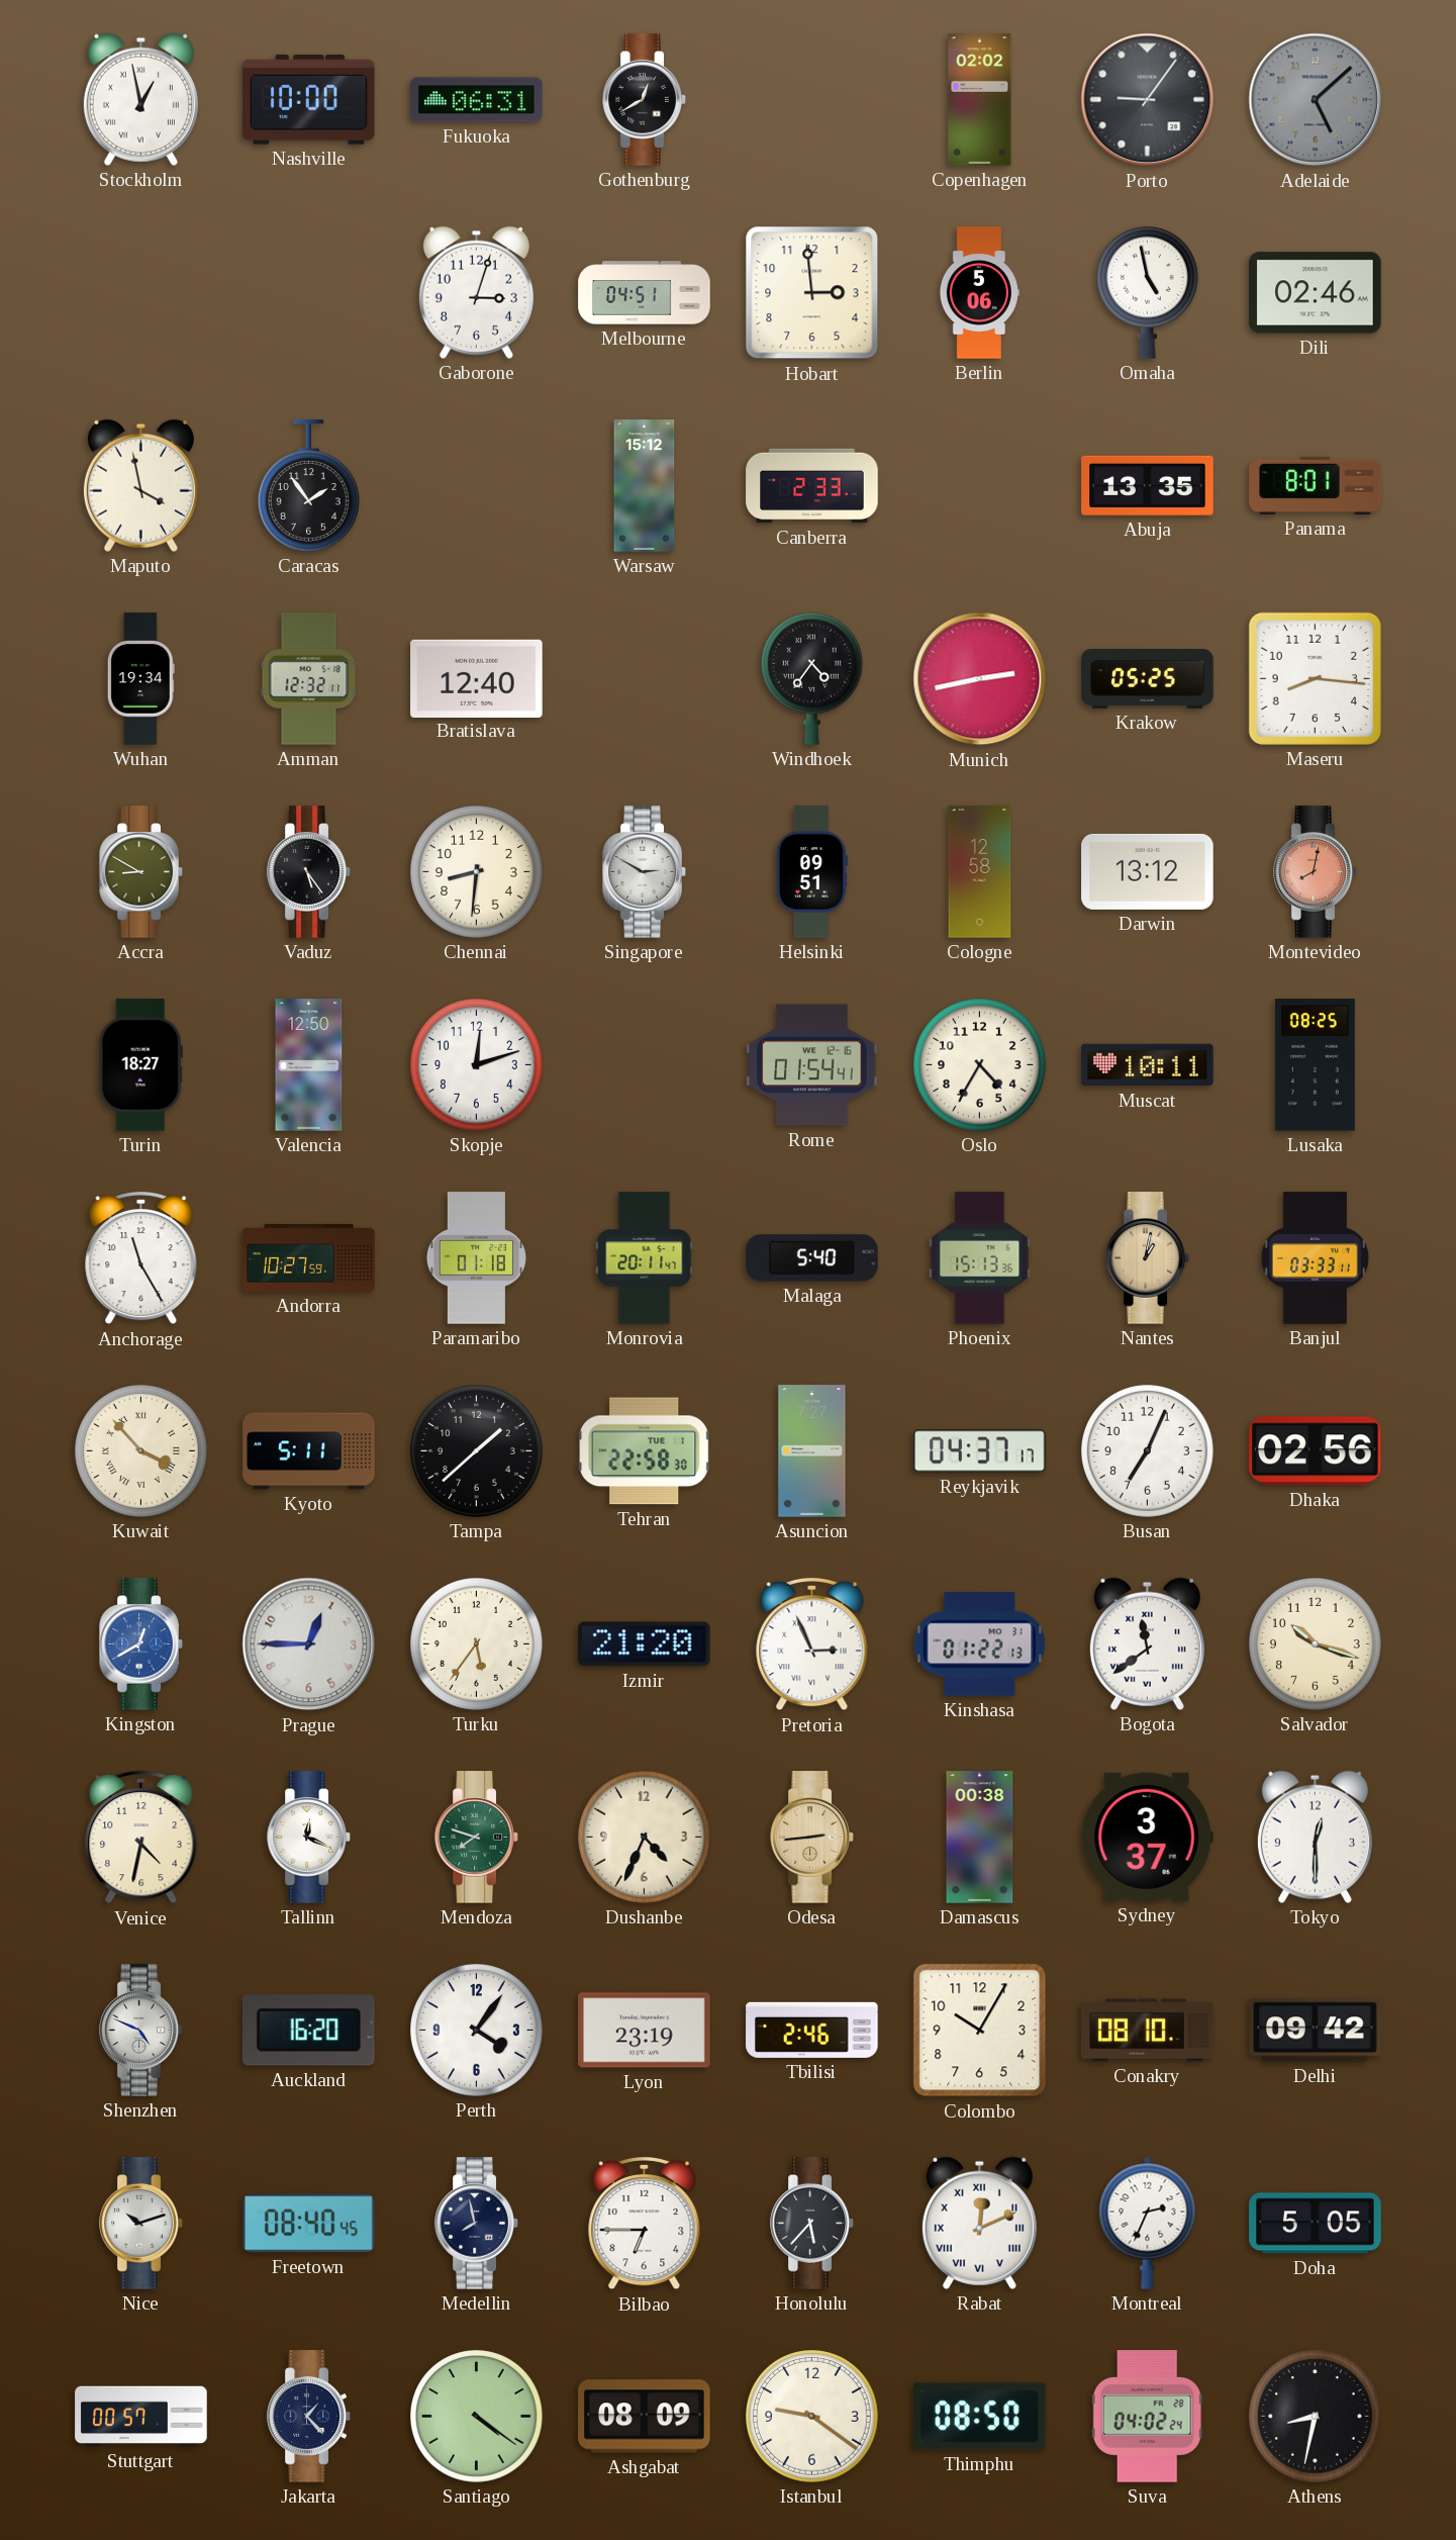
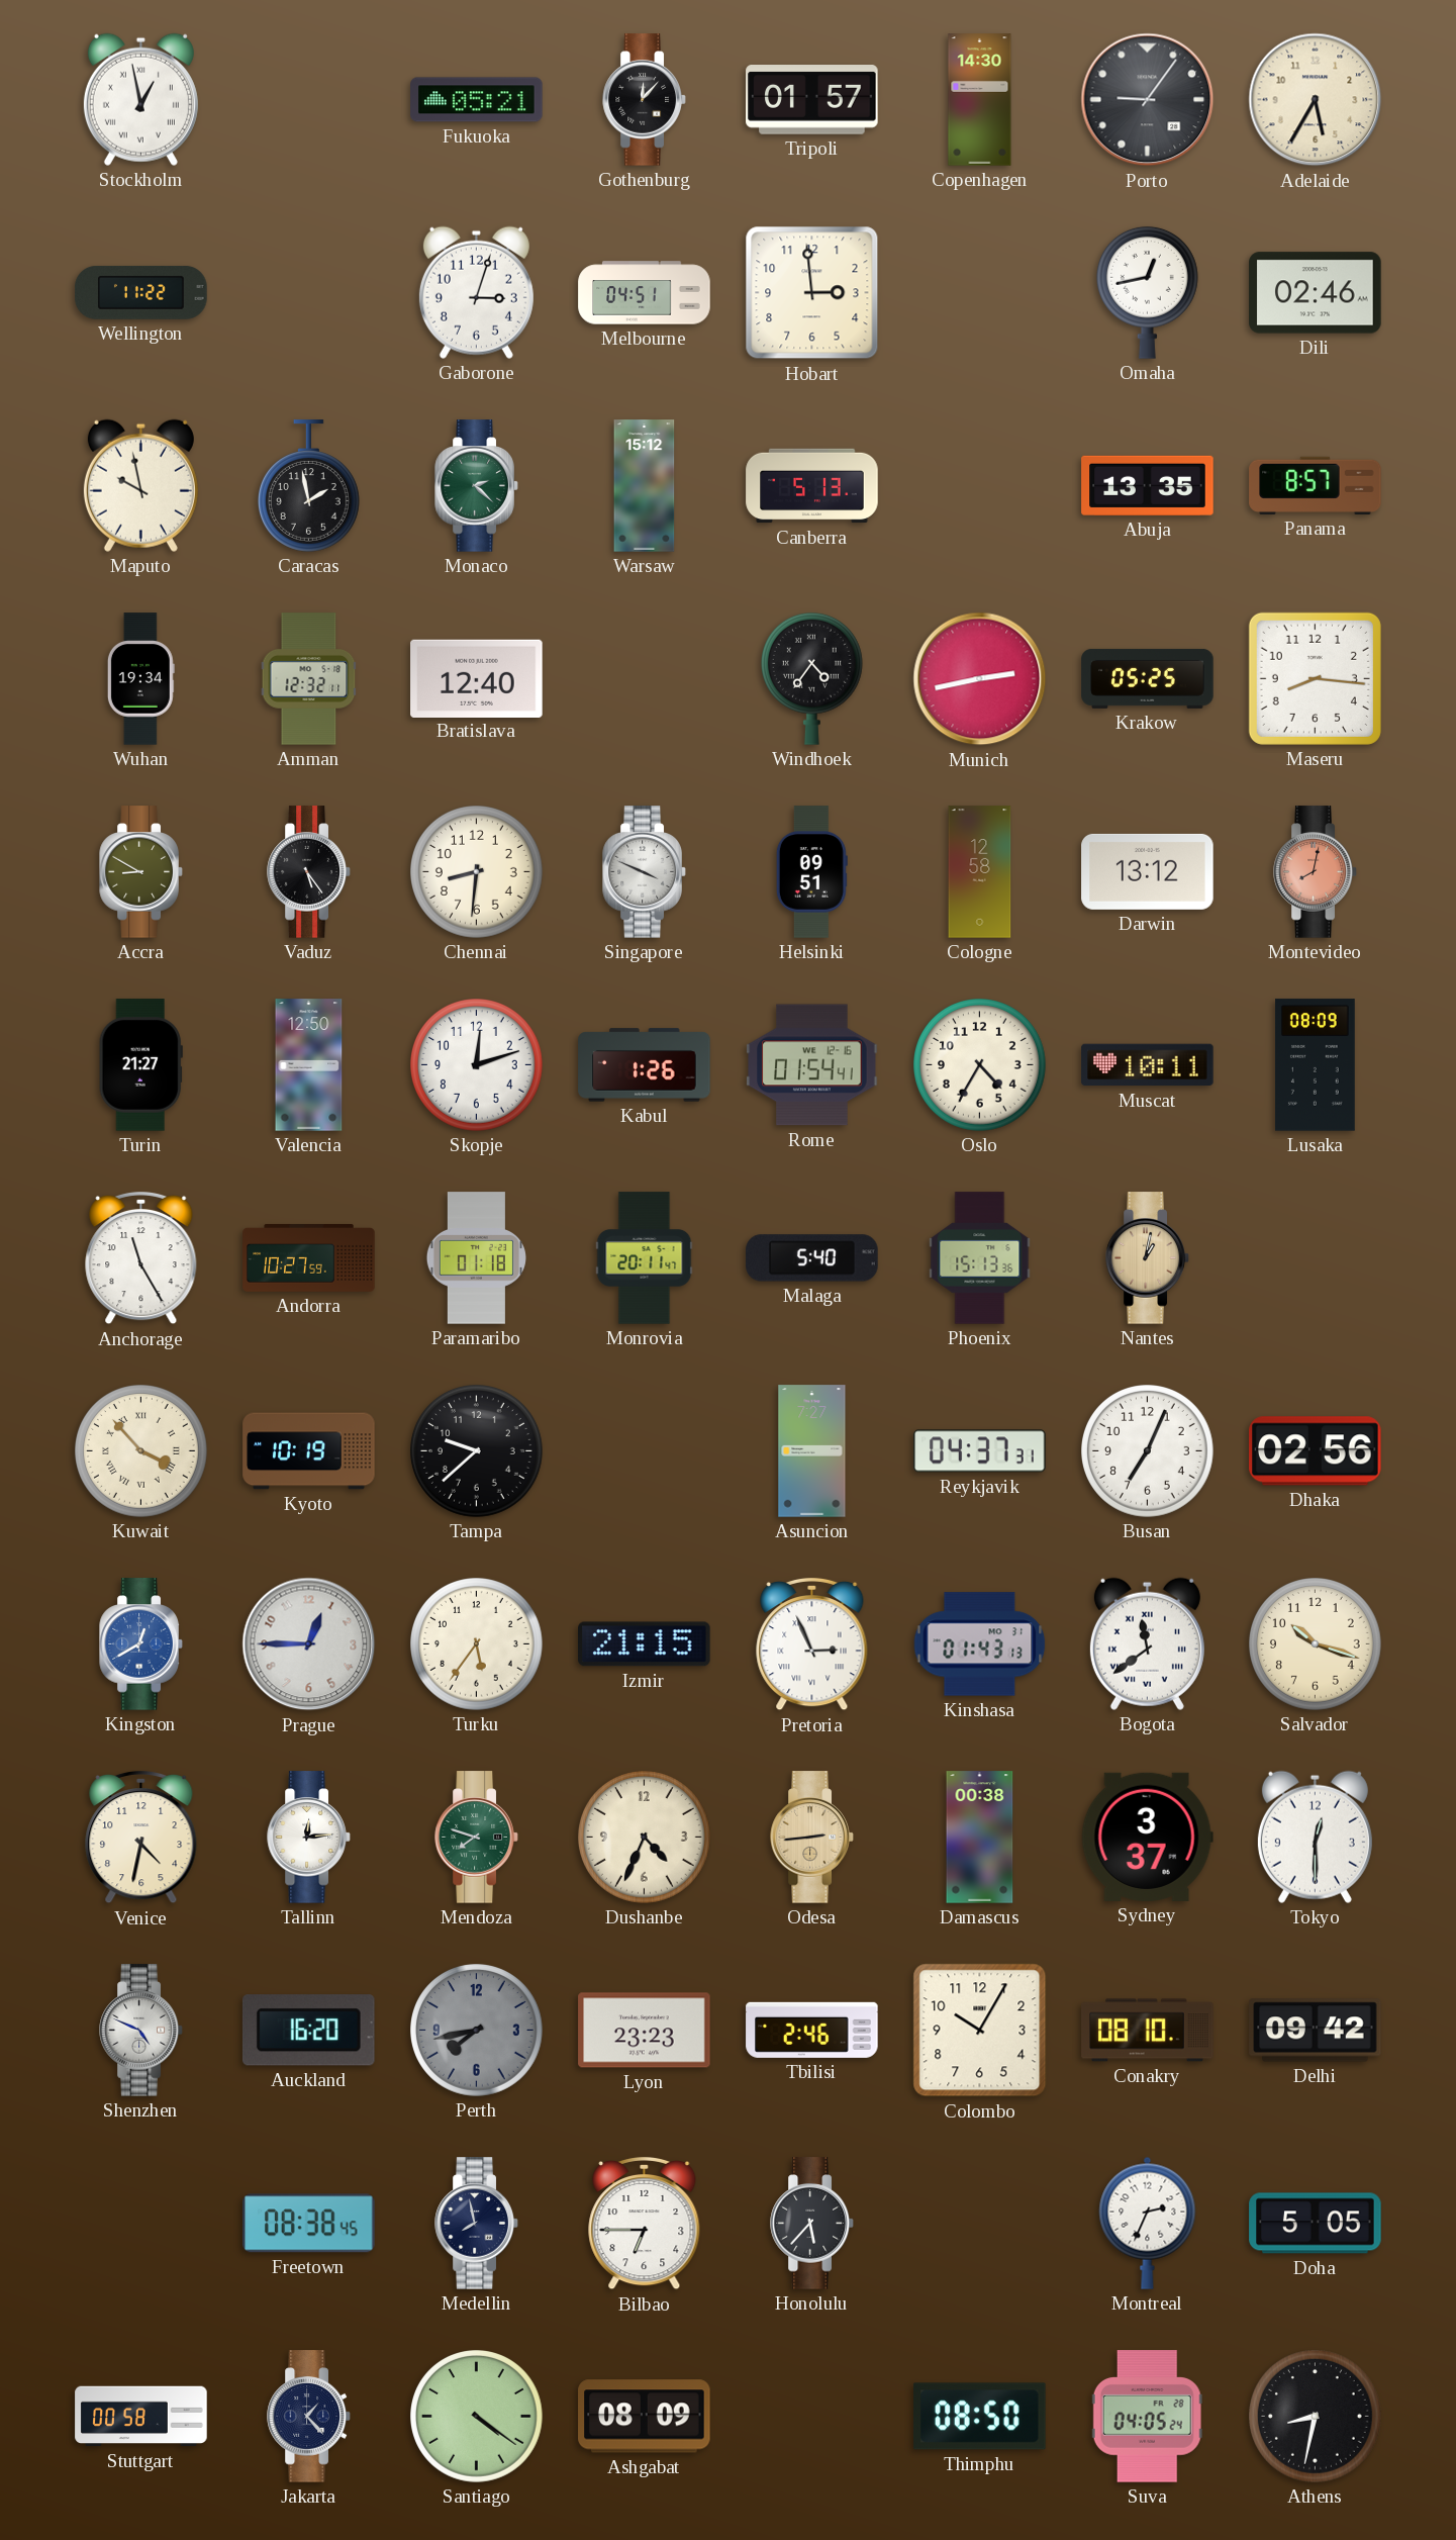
Nashville: 10:00 -> none
Fukuoka: 06:31 -> 05:21
Gothenburg: 12:40 -> 12:07
Tripoli: none -> 01:57
Copenhagen: 02:02 -> 14:30
Adelaide: 5:08 -> 5:35
Adelaide dial: grey -> cream
Wellington: none -> 11:22
Berlin: 5:06 -> none
Omaha: 4:58 -> 12:43
Maputo: 3:58 -> 9:58
Caracas: 1:54 -> 1:58
Monaco: none -> 2:22
Canberra: 2:33 -> 5:13
Panama: 8:01 -> 8:57
Singapore: 2:50 -> 3:49
Turin: 18:27 -> 21:27
Kabul: none -> 1:26
Lusaka: 08:25 -> 08:09
Banjul: 03:33 -> none
Kyoto: 5:11 -> 10:19
Tampa: 1:38 -> 9:38
Tehran: 22:58 -> none
Reykjavik: 04:37:17 -> 04:37:31
Izmir: 21:20 -> 21:15
Kinshasa: 01:22 -> 01:43
Tallinn: 12:19 -> 12:14
Perth: 4:06 -> 7:43
Perth dial: white -> grey
Lyon: 23:19 -> 23:23
Nice: 10:12 -> none
Freetown: 08:40 -> 08:38
Rabat: 12:11 -> none
Stuttgart: 00:57 -> 00:58
Istanbul: 9:21 -> none
Suva: 04:02 -> 04:05
